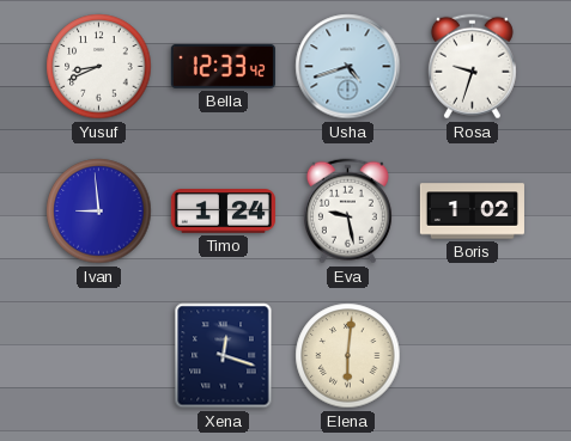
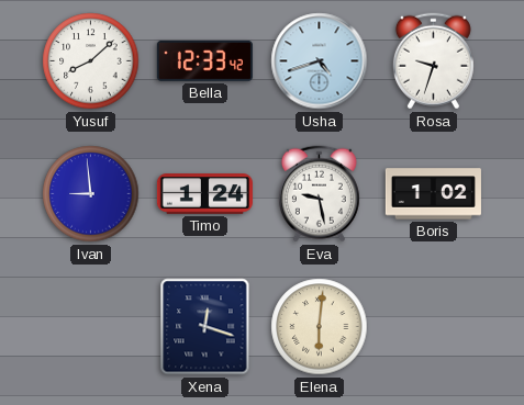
Yusuf: 8:41 -> 8:08
